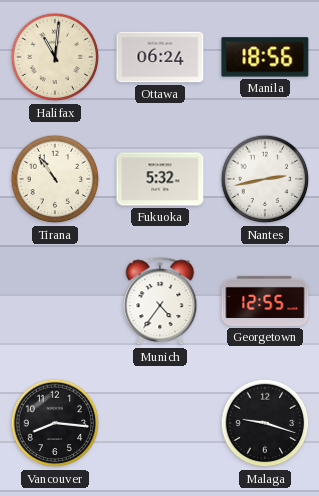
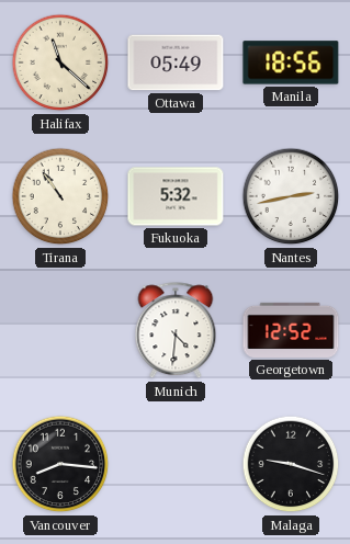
Halifax: 11:01 -> 11:22
Ottawa: 06:24 -> 05:49
Munich: 4:36 -> 4:31
Georgetown: 12:55 -> 12:52
